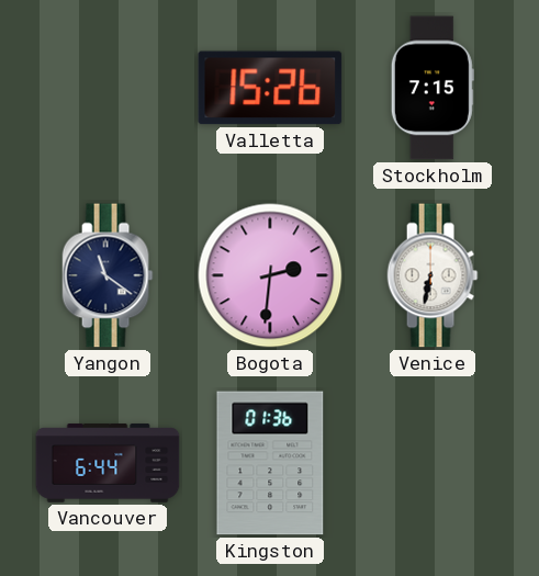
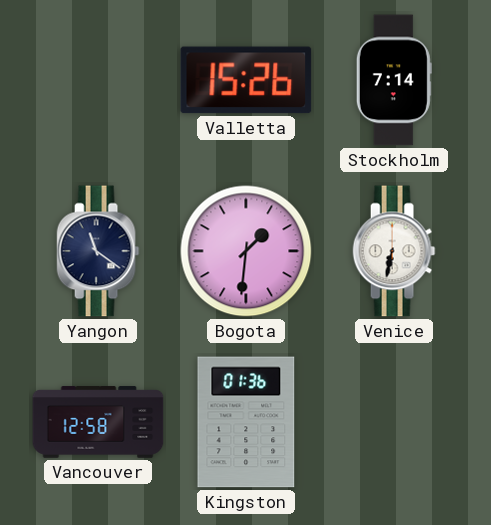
Stockholm: 7:15 -> 7:14
Bogota: 2:31 -> 1:31
Vancouver: 6:44 -> 12:58
